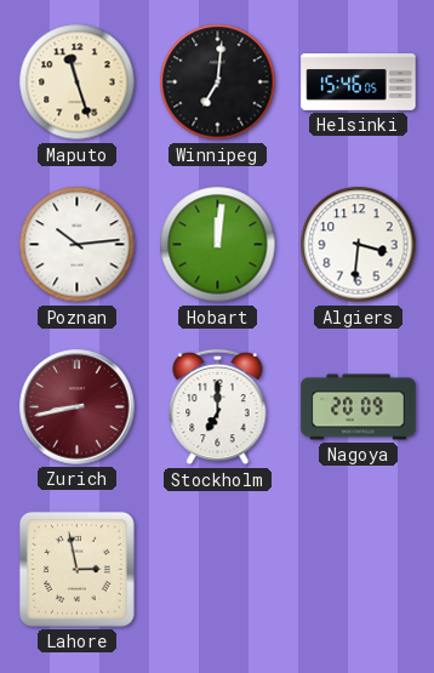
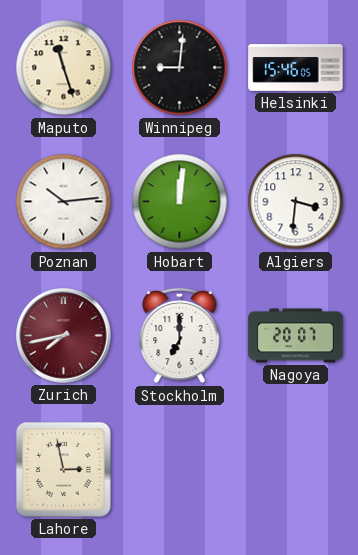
Winnipeg: 7:01 -> 9:01
Zurich: 8:43 -> 7:43
Nagoya: 20:09 -> 20:07
